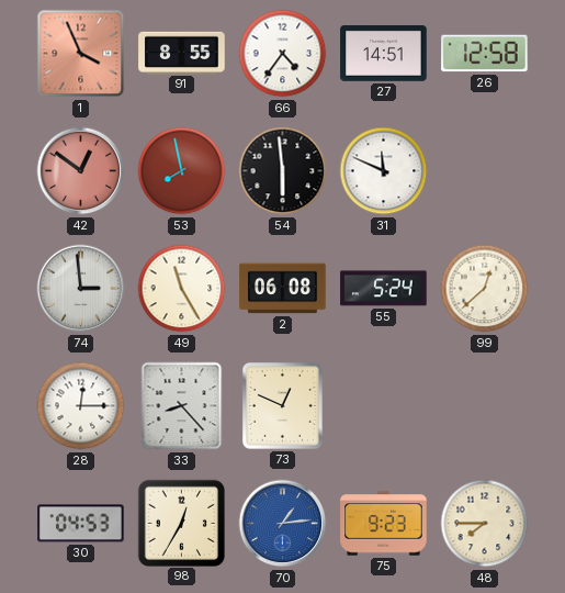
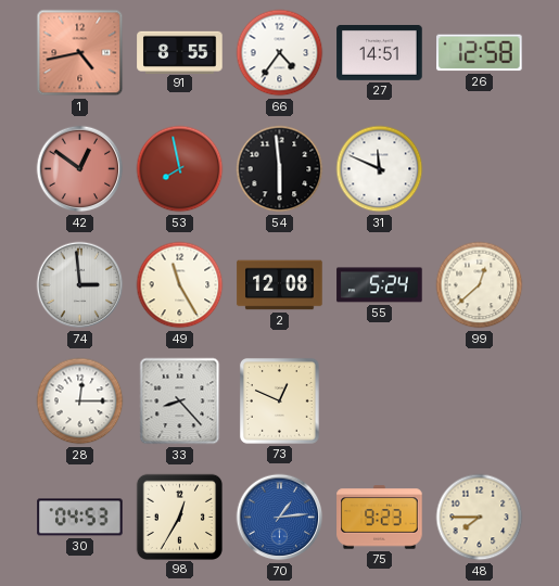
1: 3:56 -> 4:43
2: 06:08 -> 12:08
